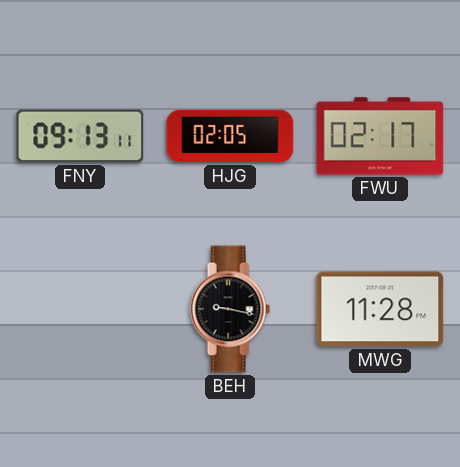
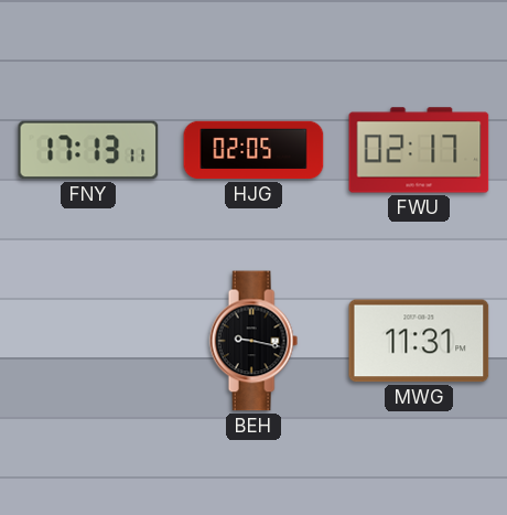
FNY: 09:13 -> 17:13
MWG: 11:28 -> 11:31
